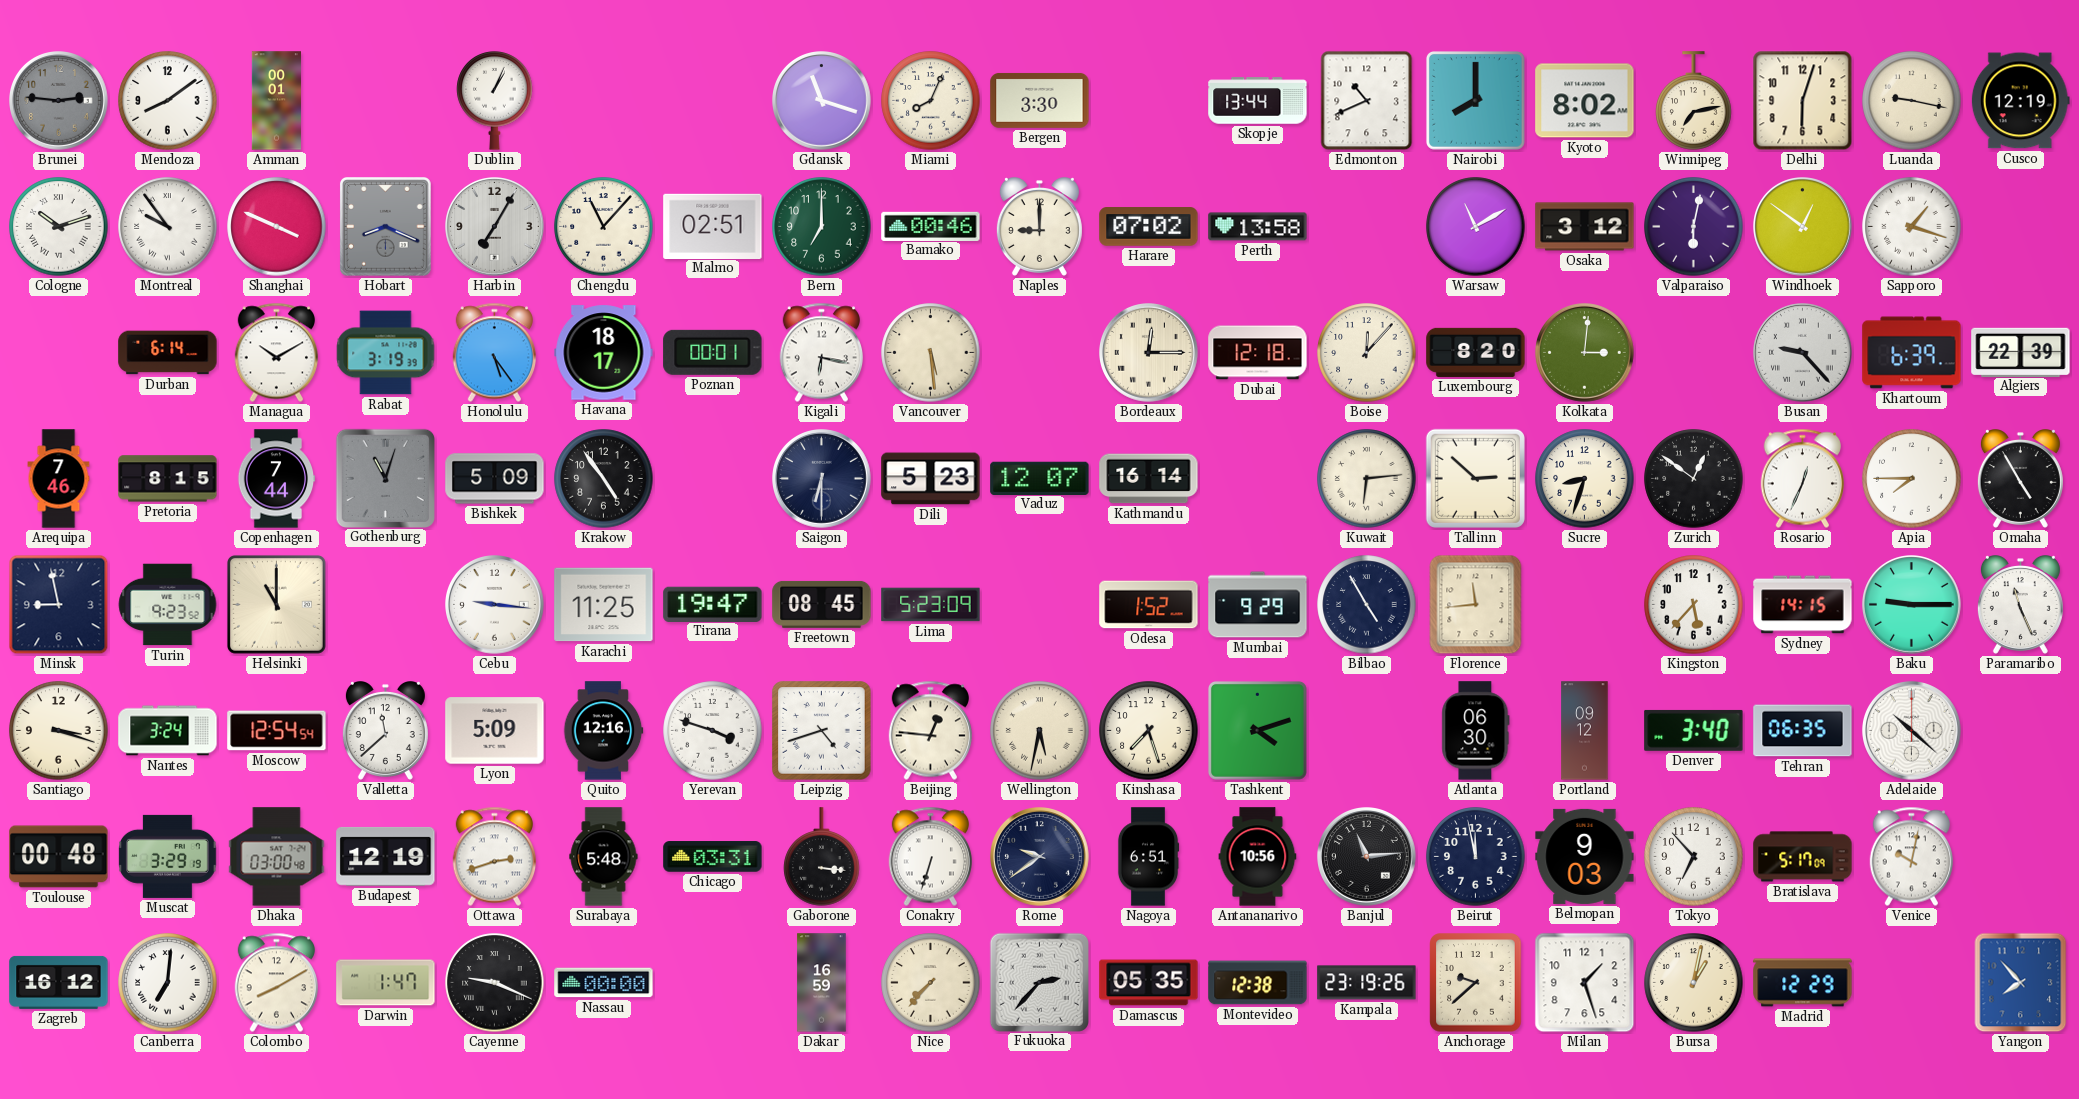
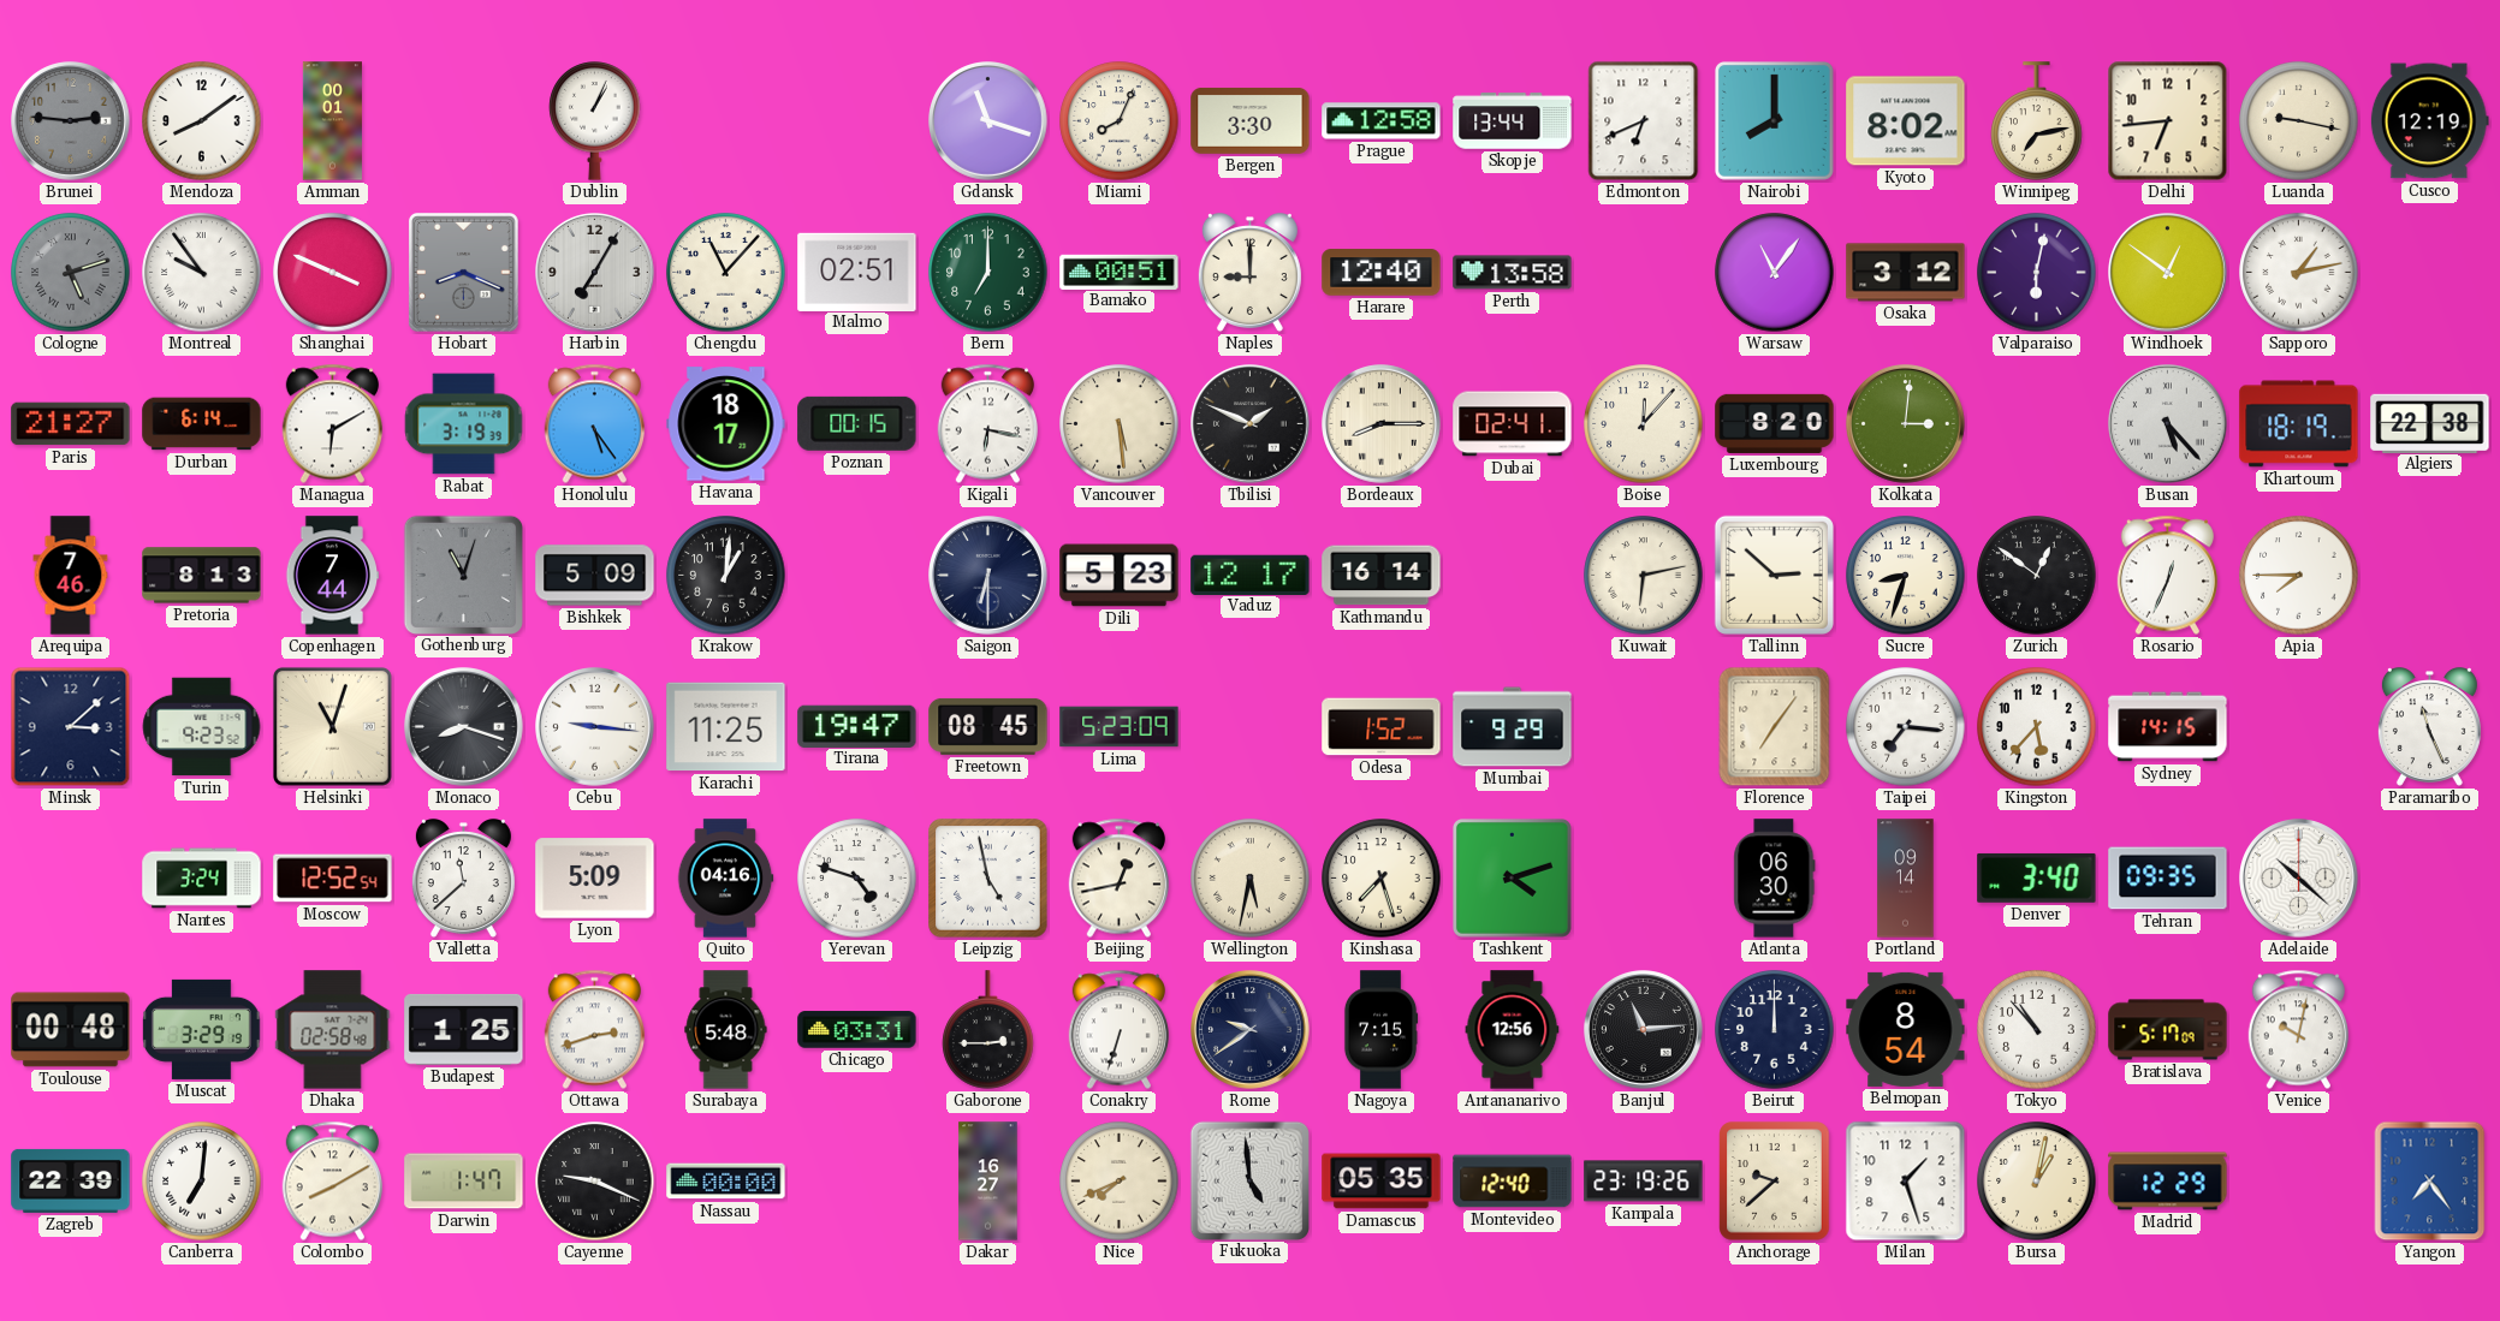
Prague: none -> 12:58
Edmonton: 10:41 -> 6:41
Delhi: 6:03 -> 6:44
Cologne: 10:12 -> 5:12
Cologne dial: white -> grey
Bamako: 00:46 -> 00:51
Harare: 07:02 -> 12:40
Warsaw: 11:10 -> 11:06
Sapporo: 1:18 -> 1:13
Paris: none -> 21:27
Managua: 10:10 -> 6:10
Poznan: 00:01 -> 00:15
Tbilisi: none -> 1:49
Bordeaux: 12:15 -> 8:15
Dubai: 12:18 -> 02:41
Busan: 9:23 -> 5:23
Khartoum: 6:39 -> 18:19
Algiers: 22:39 -> 22:38
Pretoria: 8:15 -> 8:13
Krakow: 4:54 -> 1:01
Vaduz: 12:07 -> 12:17
Kuwait: 6:14 -> 6:13
Omaha: 4:55 -> none
Minsk: 8:58 -> 3:08
Helsinki: 11:00 -> 11:03
Monaco: none -> 8:18
Bilbao: 4:55 -> none
Florence: 11:44 -> 7:06
Taipei: none -> 7:16
Baku: 9:15 -> none
Santiago: 3:18 -> none
Moscow: 12:54 -> 12:52
Quito: 12:16 -> 04:16
Yerevan: 3:48 -> 4:48
Leipzig: 4:42 -> 4:58
Beijing: 12:46 -> 12:43
Portland: 09:12 -> 09:14
Tehran: 06:35 -> 09:35
Dhaka: 03:00 -> 02:58
Budapest: 12:19 -> 1:25
Gaborone: 3:16 -> 2:45
Nagoya: 6:51 -> 7:15
Antananarivo: 10:56 -> 12:56
Beirut: 11:58 -> 12:00
Belmopan: 9:03 -> 8:54
Tokyo: 6:53 -> 10:53
Zagreb: 16:12 -> 22:39
Dakar: 16:59 -> 16:27
Nice: 7:37 -> 7:41
Fukuoka: 2:37 -> 4:59
Montevideo: 12:38 -> 12:40
Yangon: 7:53 -> 7:24
